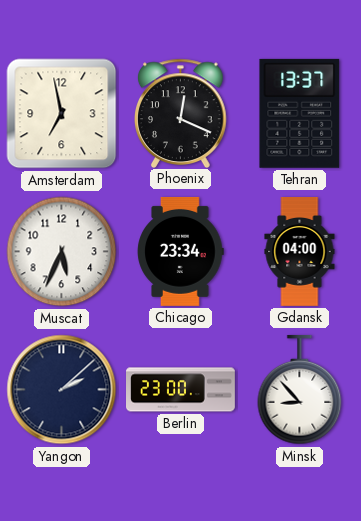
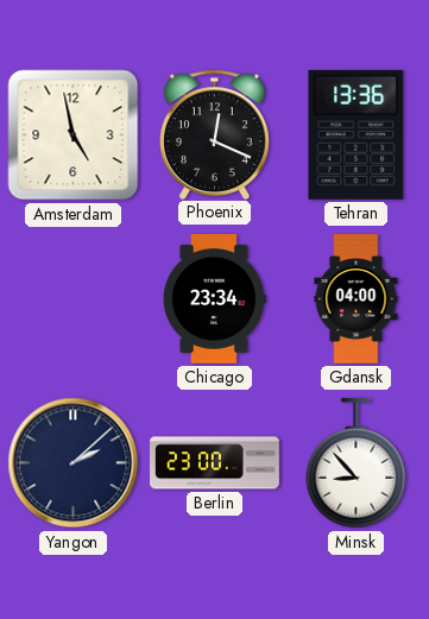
Amsterdam: 6:58 -> 4:58
Tehran: 13:37 -> 13:36
Muscat: 5:34 -> none
